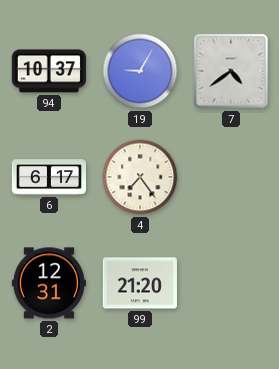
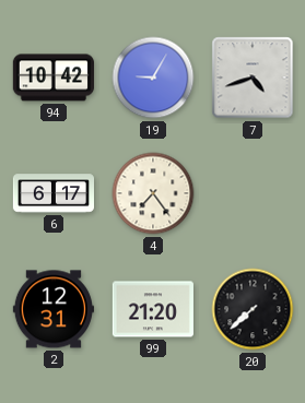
94: 10:37 -> 10:42
7: 4:39 -> 4:42
20: none -> 7:38
